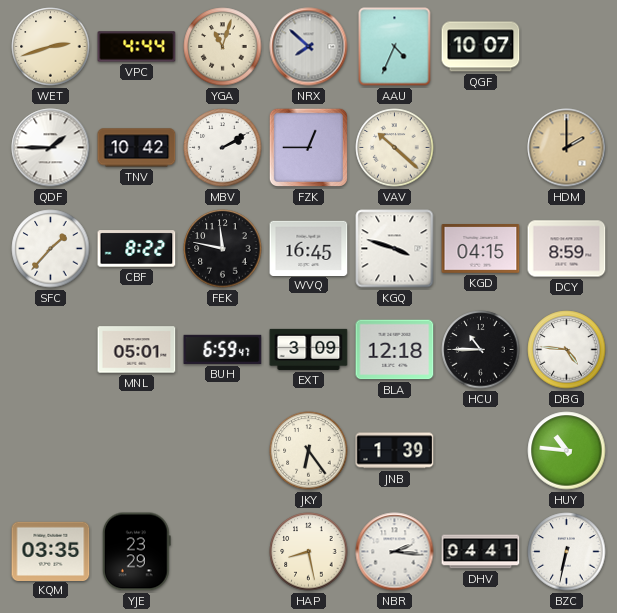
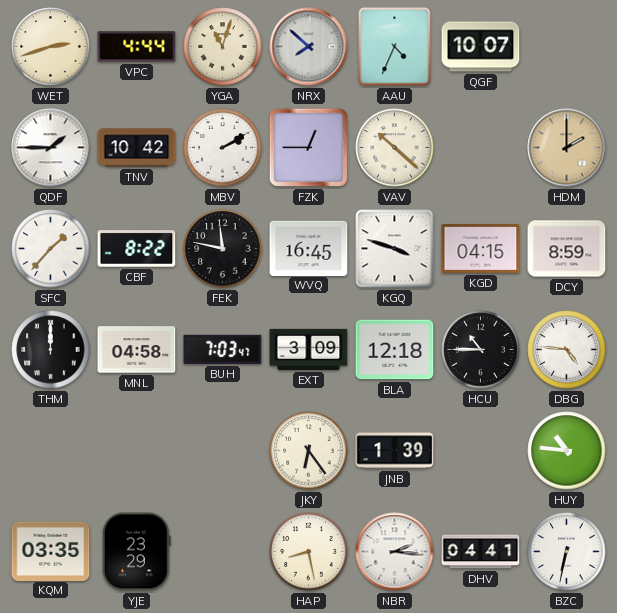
THM: none -> 12:00
MNL: 05:01 -> 04:58
BUH: 6:59 -> 7:03
